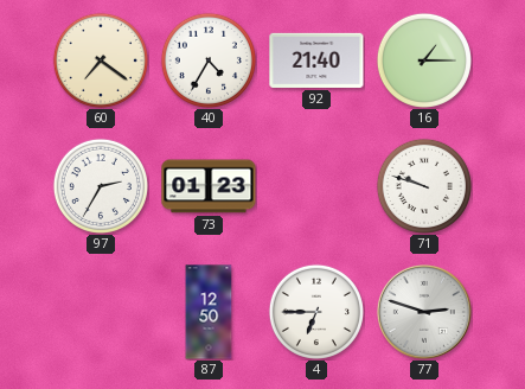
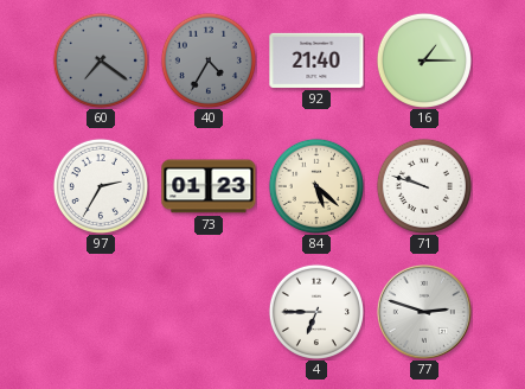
60 dial: cream -> grey
40 dial: white -> grey
84: none -> 5:22
87: 12:50 -> none
